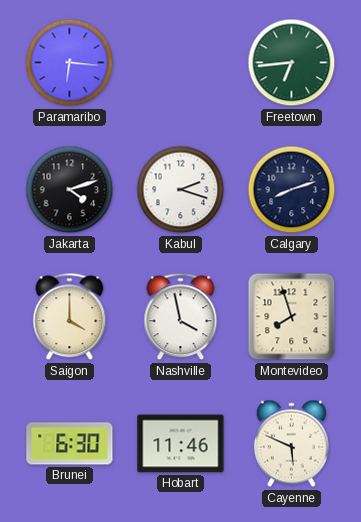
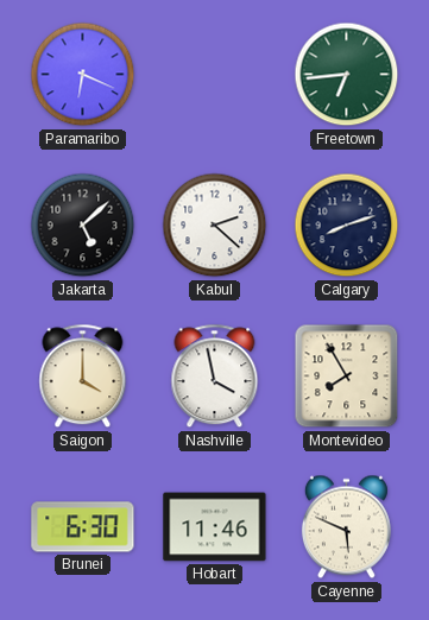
Paramaribo: 6:16 -> 6:19
Jakarta: 4:12 -> 5:08
Kabul: 2:18 -> 2:22
Montevideo: 7:57 -> 7:55
